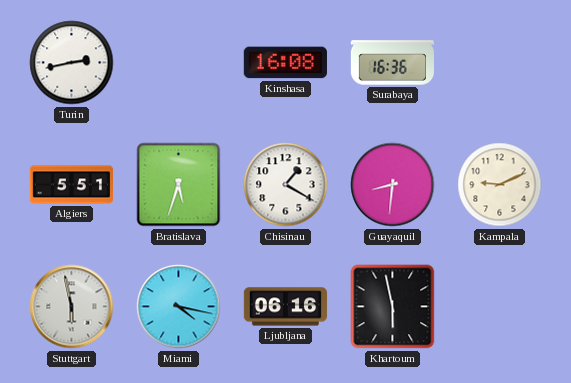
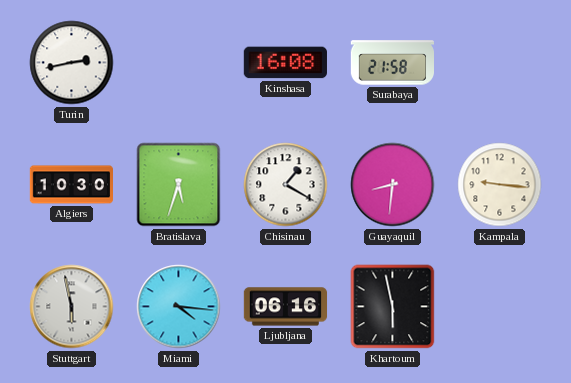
Surabaya: 16:36 -> 21:58
Algiers: 5:51 -> 10:30
Kampala: 9:11 -> 9:16
Miami: 4:17 -> 4:16
